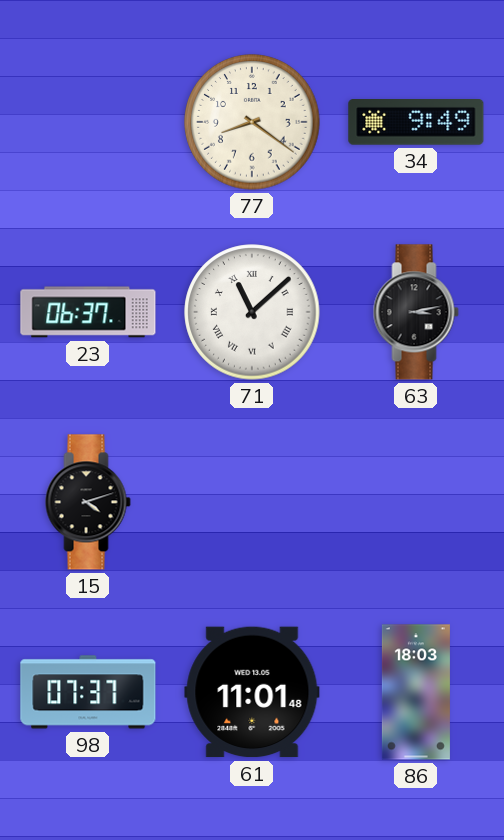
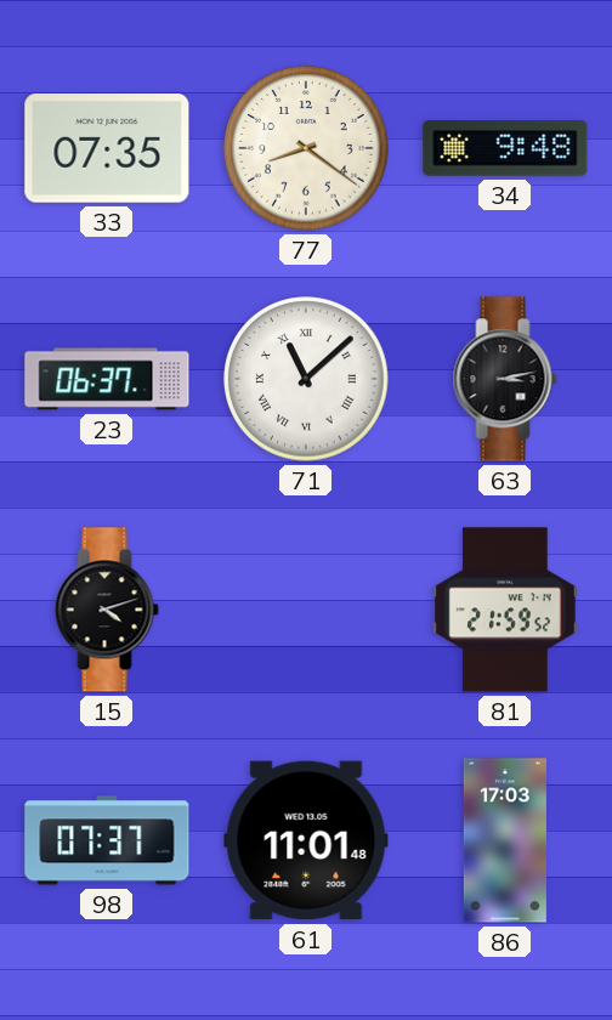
33: none -> 07:35
34: 9:49 -> 9:48
81: none -> 21:59
86: 18:03 -> 17:03
